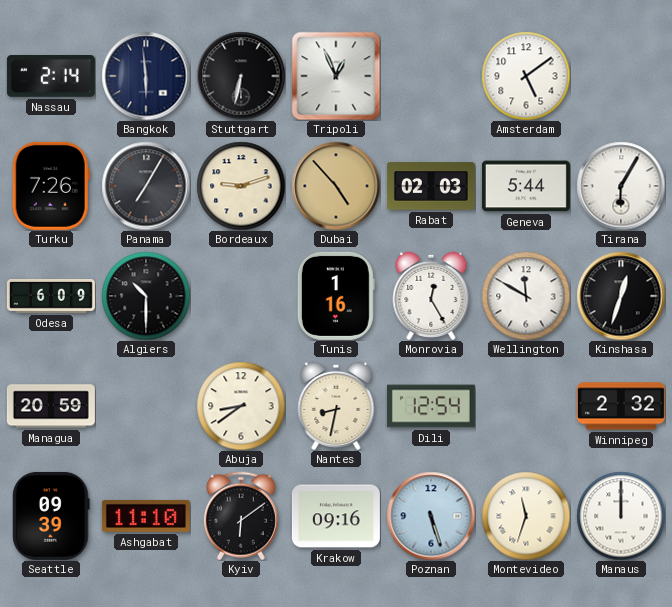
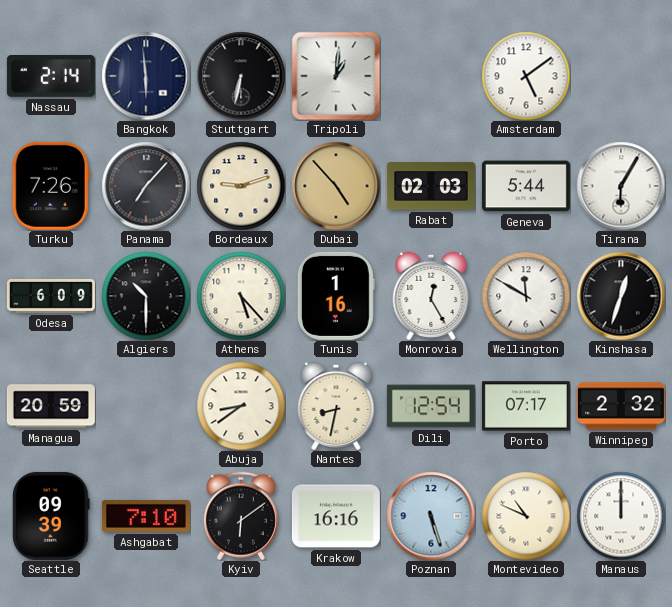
Tripoli: 12:56 -> 1:01
Panama: 7:05 -> 7:07
Athens: none -> 5:23
Porto: none -> 07:17
Ashgabat: 11:10 -> 7:10
Krakow: 09:16 -> 16:16
Montevideo: 11:33 -> 10:49
